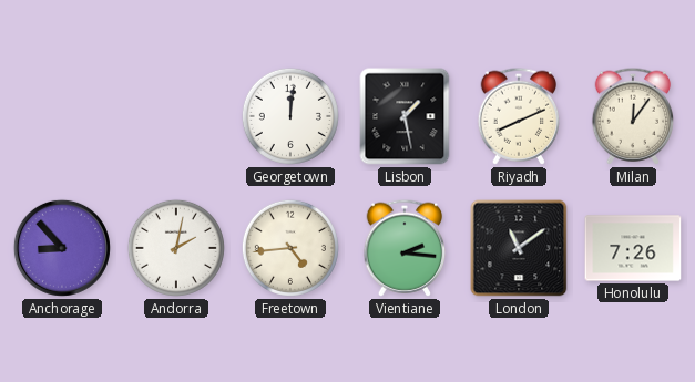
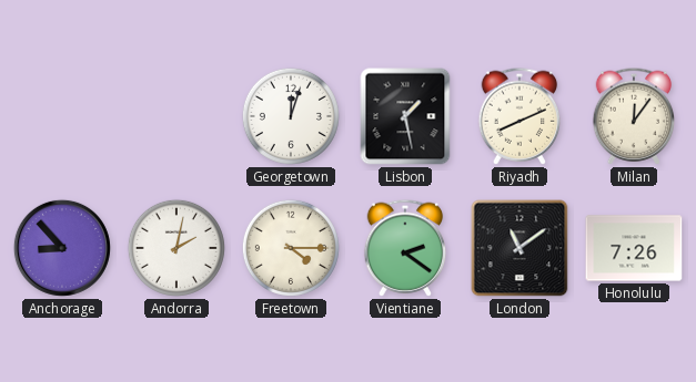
Georgetown: 12:01 -> 12:03
Freetown: 4:44 -> 4:15
Vientiane: 2:16 -> 2:21
